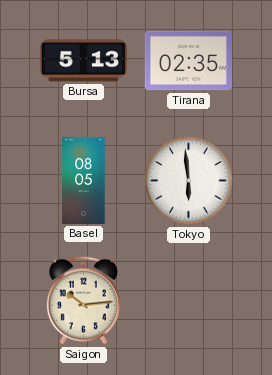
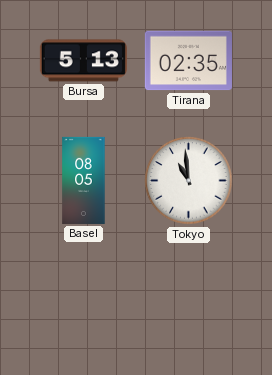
Tokyo: 5:59 -> 10:59
Saigon: 10:14 -> none
